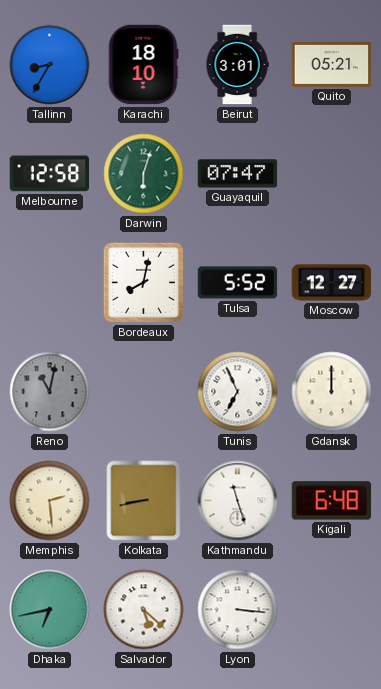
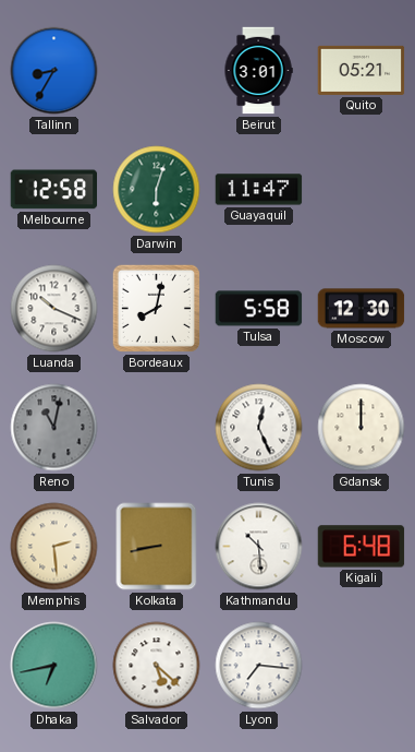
Karachi: 18:10 -> none
Guayaquil: 07:47 -> 11:47
Luanda: none -> 10:19
Tulsa: 5:52 -> 5:58
Moscow: 12:27 -> 12:30
Tunis: 6:56 -> 12:26
Kathmandu: 11:27 -> 10:29
Lyon: 3:16 -> 7:16
